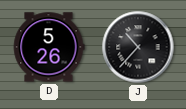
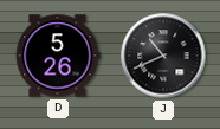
J: 10:37 -> 10:41
